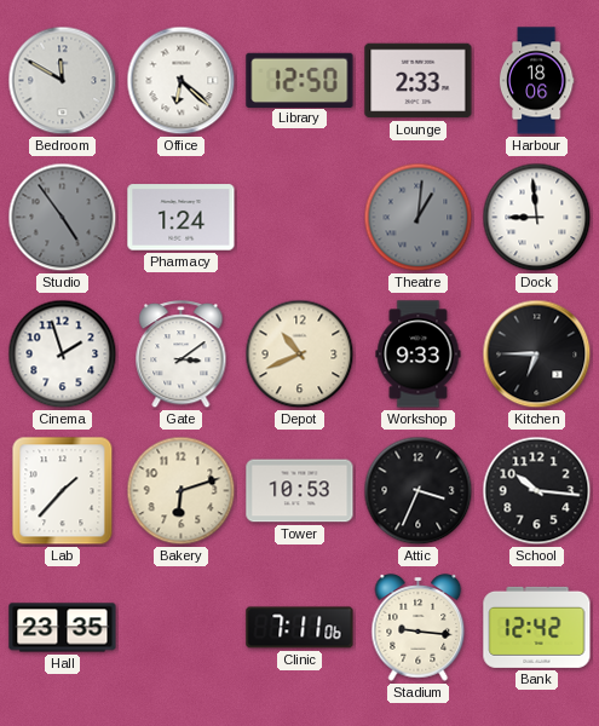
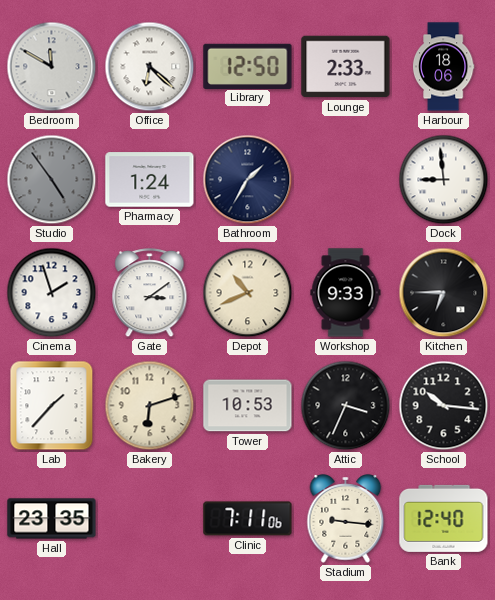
Bathroom: none -> 1:35
Theatre: 1:01 -> none
Bank: 12:42 -> 12:40
